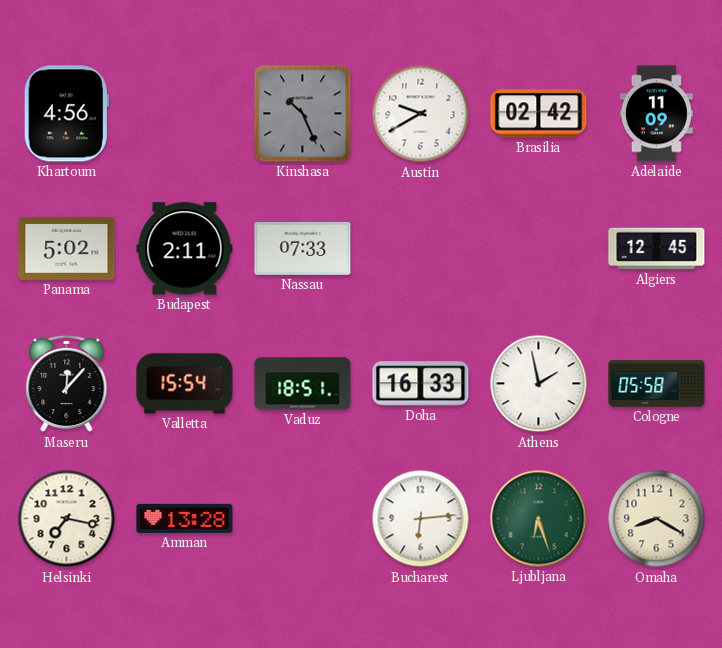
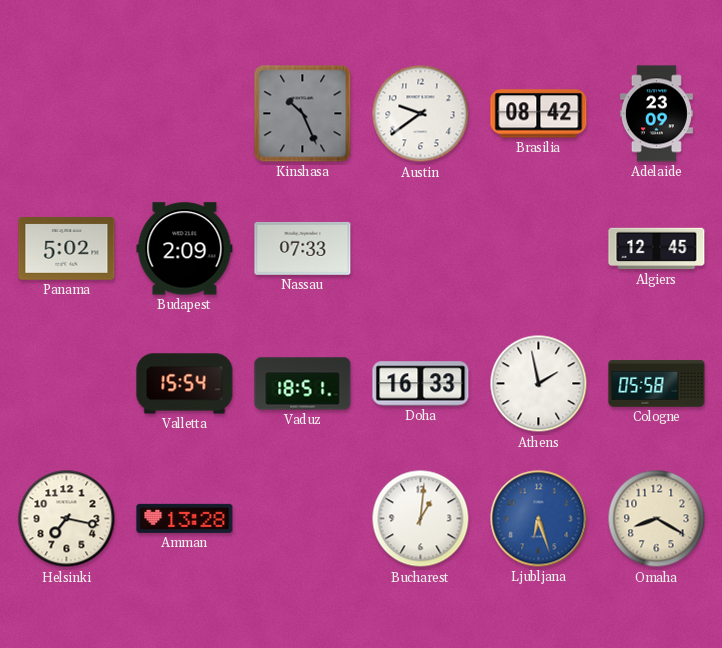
Khartoum: 4:56 -> none
Austin: 9:40 -> 9:39
Brasilia: 02:42 -> 08:42
Adelaide: 11:09 -> 23:09
Budapest: 2:11 -> 2:09
Maseru: 12:07 -> none
Bucharest: 6:14 -> 1:01
Ljubljana dial: green -> blue
